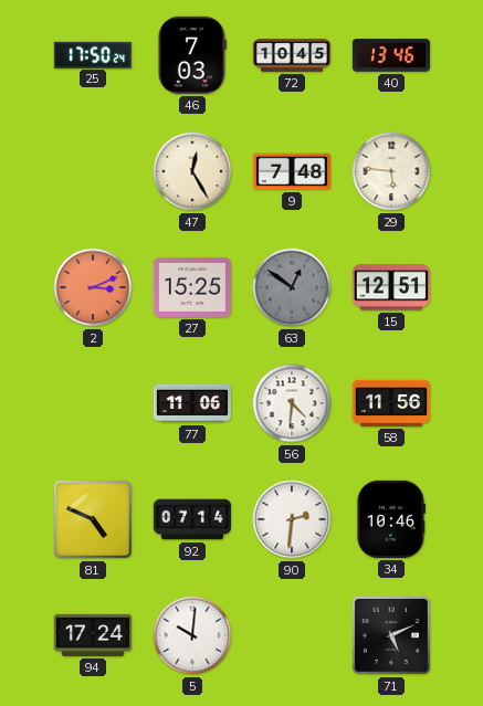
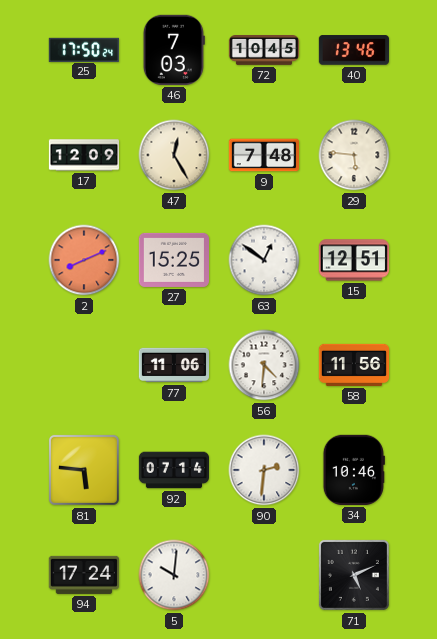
17: none -> 12:09
2: 3:11 -> 8:11
63 dial: grey -> white
81: 4:49 -> 5:46
